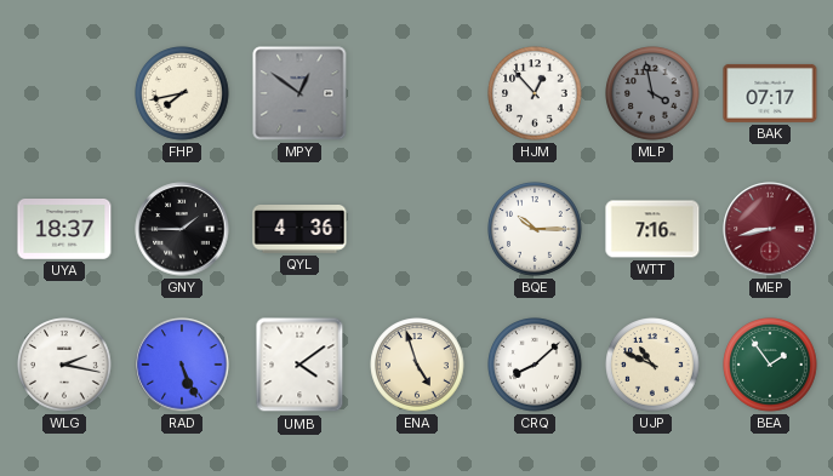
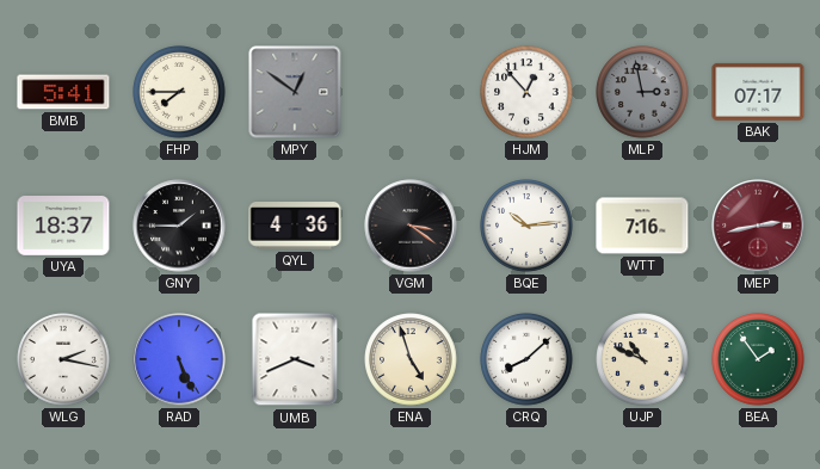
BMB: none -> 5:41
FHP: 7:43 -> 7:45
MLP: 3:58 -> 2:58
VGM: none -> 3:21
BQE: 10:15 -> 10:14
MEP: 8:43 -> 2:43
UMB: 4:09 -> 3:41
